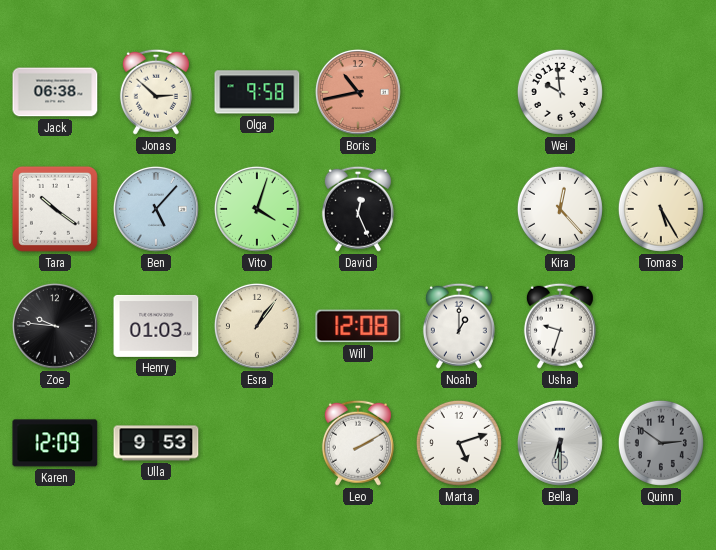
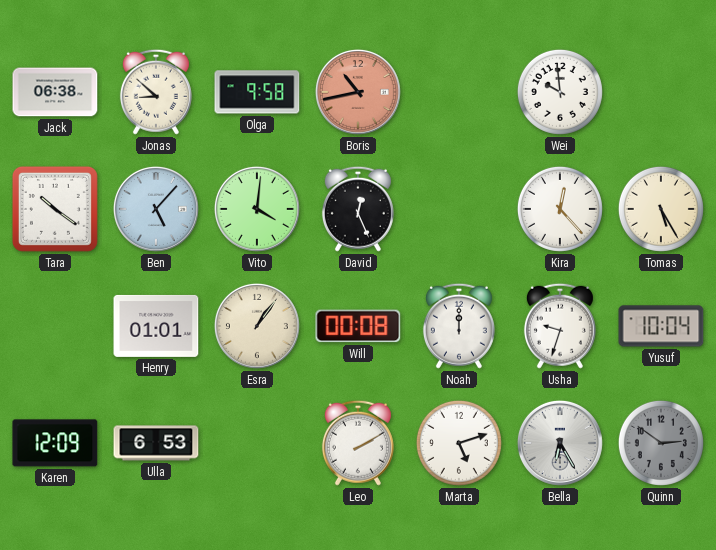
Jonas: 2:52 -> 8:52
Vito: 4:03 -> 4:01
Zoe: 9:46 -> none
Henry: 01:03 -> 01:01
Will: 12:08 -> 00:08
Noah: 1:00 -> 12:00
Yusuf: none -> 10:04
Ulla: 9:53 -> 6:53
Bella: 6:30 -> 6:25
